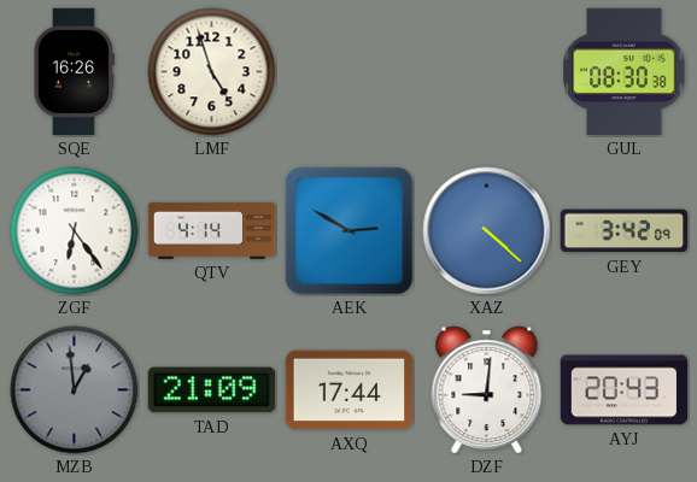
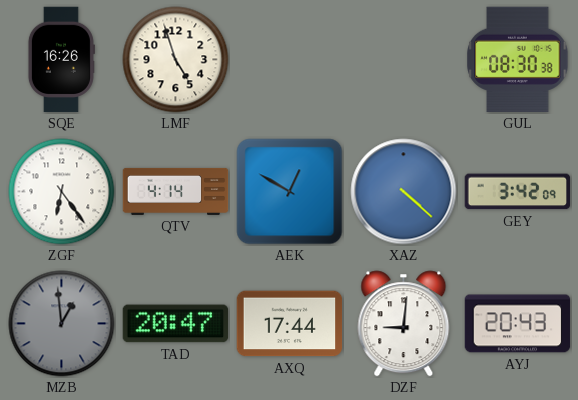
AEK: 2:50 -> 12:50
TAD: 21:09 -> 20:47
